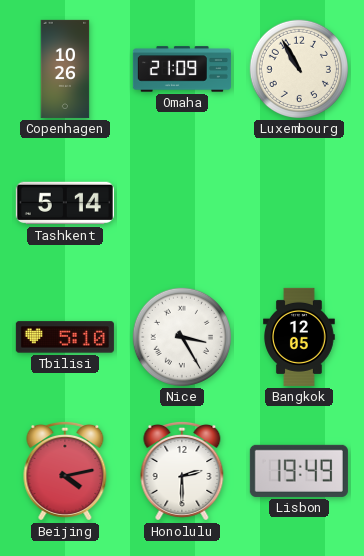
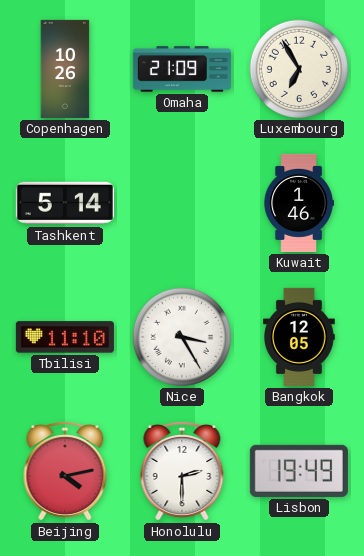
Luxembourg: 10:55 -> 6:55
Kuwait: none -> 1:46
Tbilisi: 5:10 -> 11:10
